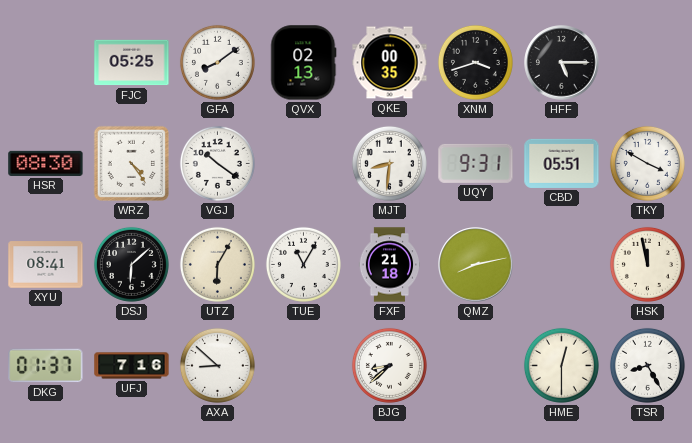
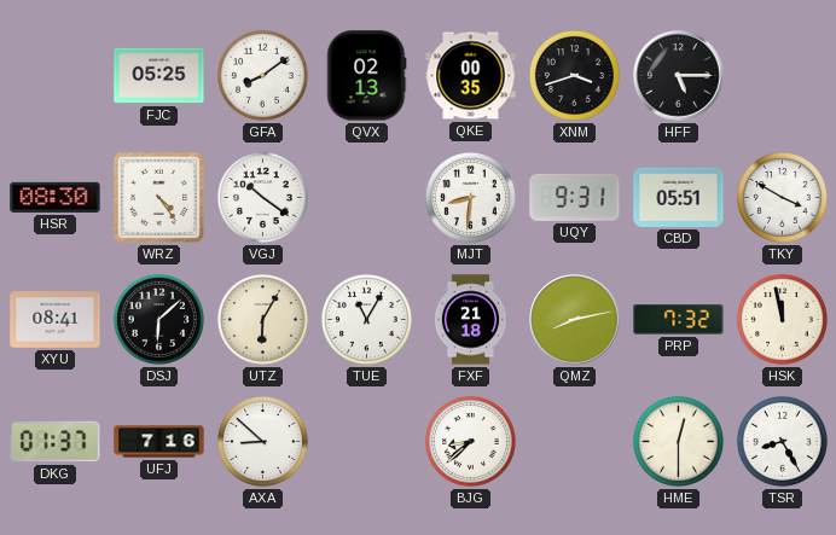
PRP: none -> 7:32
